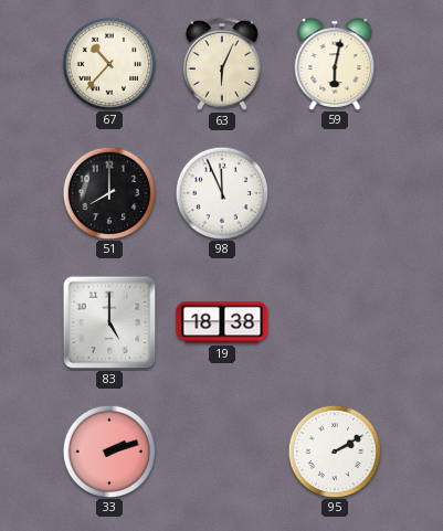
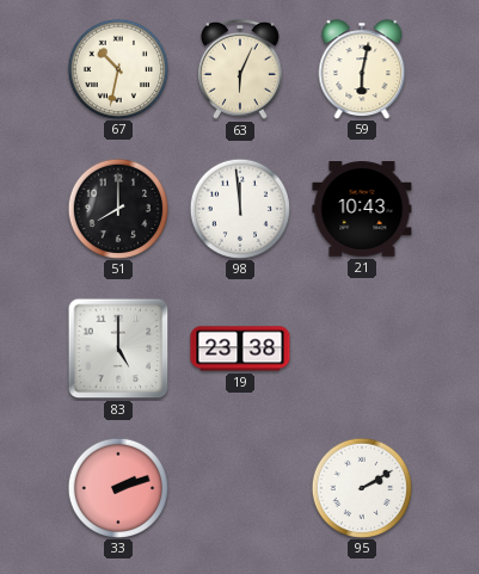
67: 10:37 -> 10:32
98: 11:56 -> 11:59
21: none -> 10:43
19: 18:38 -> 23:38
